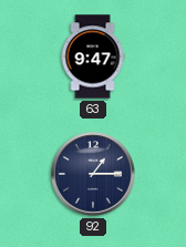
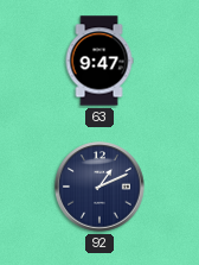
92: 1:15 -> 1:11
